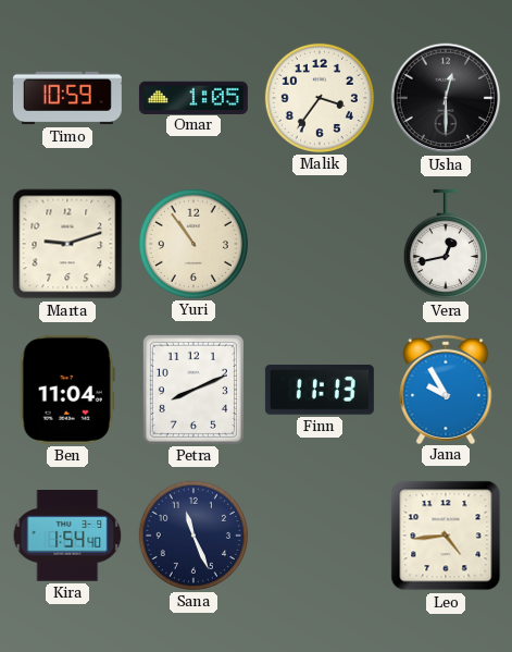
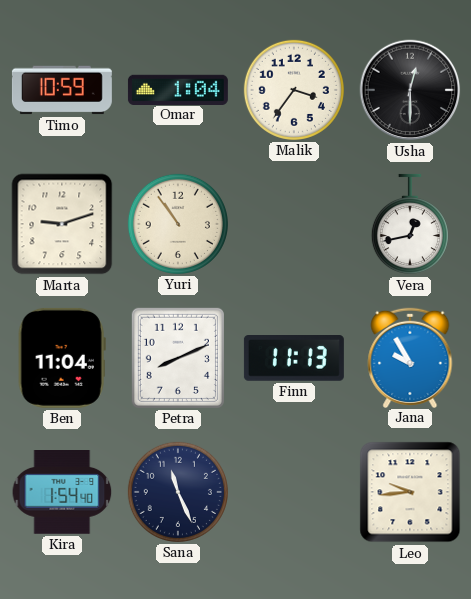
Omar: 1:05 -> 1:04
Leo: 4:44 -> 9:44
